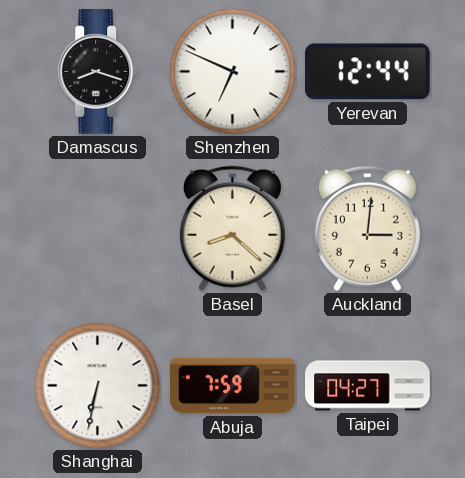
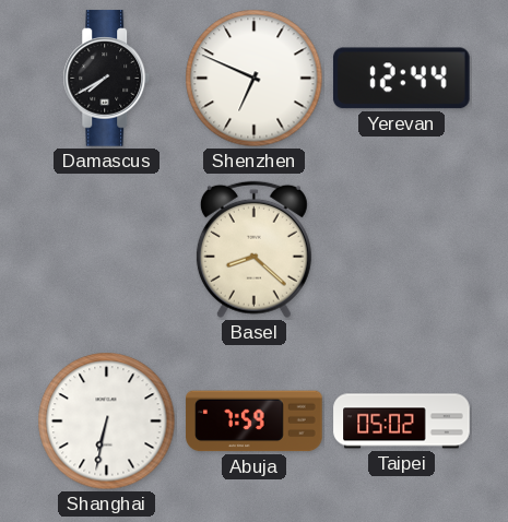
Damascus: 8:18 -> 7:40
Auckland: 3:01 -> none
Taipei: 04:27 -> 05:02
